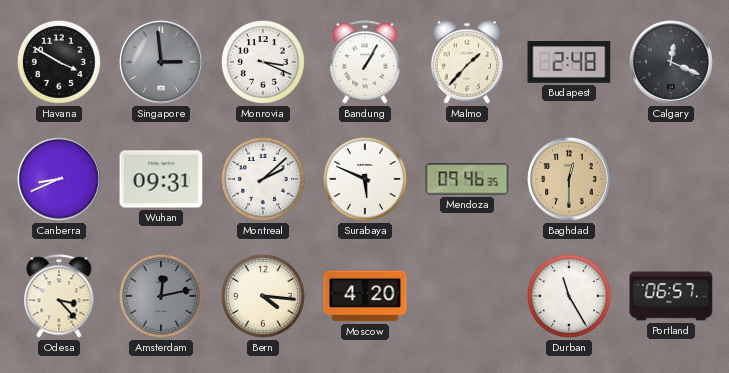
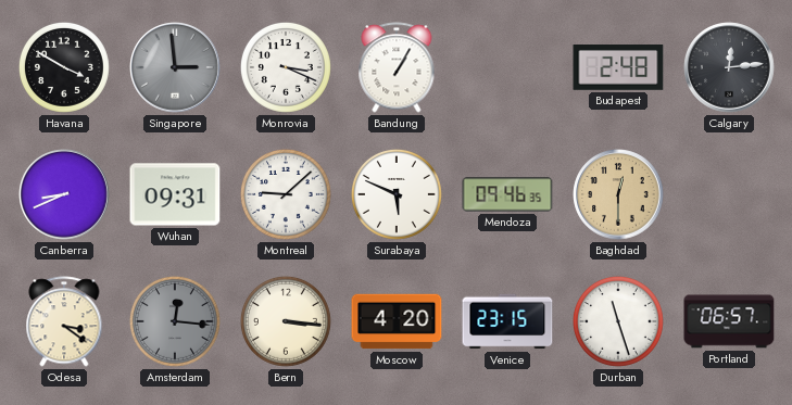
Malmo: 1:37 -> none
Calgary: 12:19 -> 12:14
Montreal: 2:08 -> 9:08
Odesa: 3:23 -> 3:21
Amsterdam: 12:13 -> 12:16
Bern: 4:16 -> 3:16
Venice: none -> 23:15
Durban: 11:25 -> 11:27
